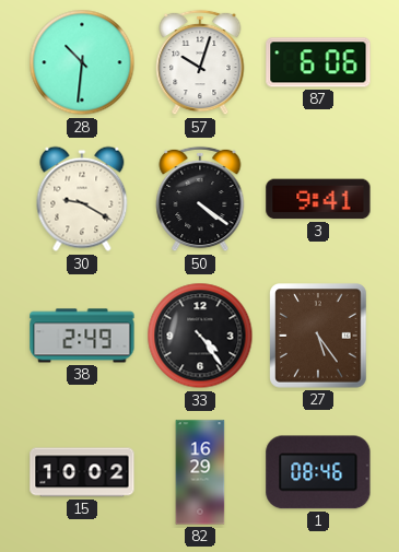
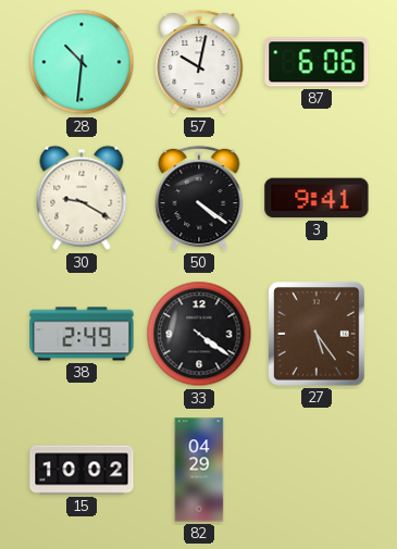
57: 10:03 -> 10:02
33: 4:24 -> 4:21
82: 16:29 -> 04:29
1: 08:46 -> none
